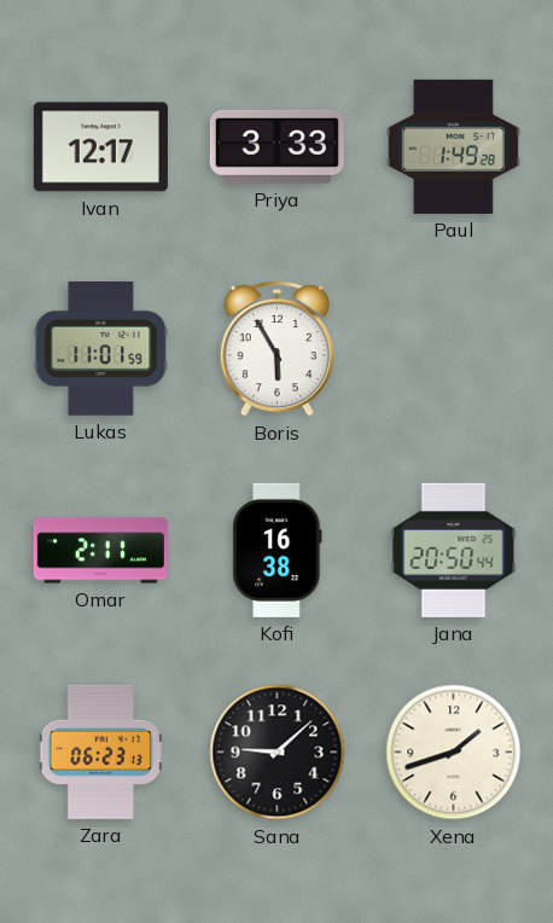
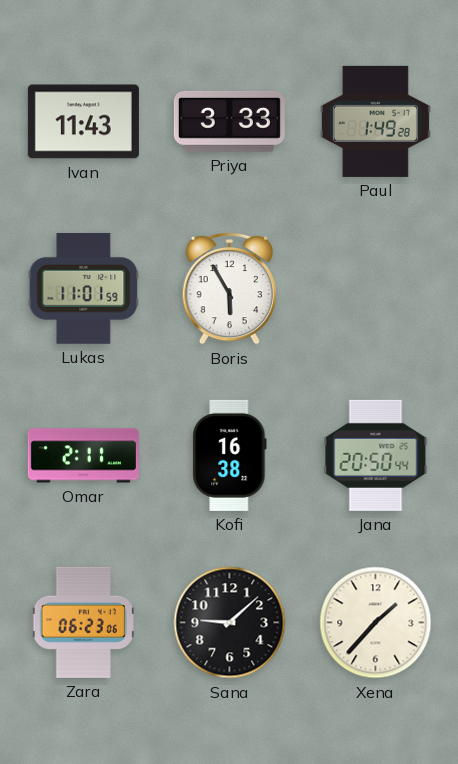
Ivan: 12:17 -> 11:43
Zara: 06:23:13 -> 06:23:06
Xena: 1:42 -> 1:37
